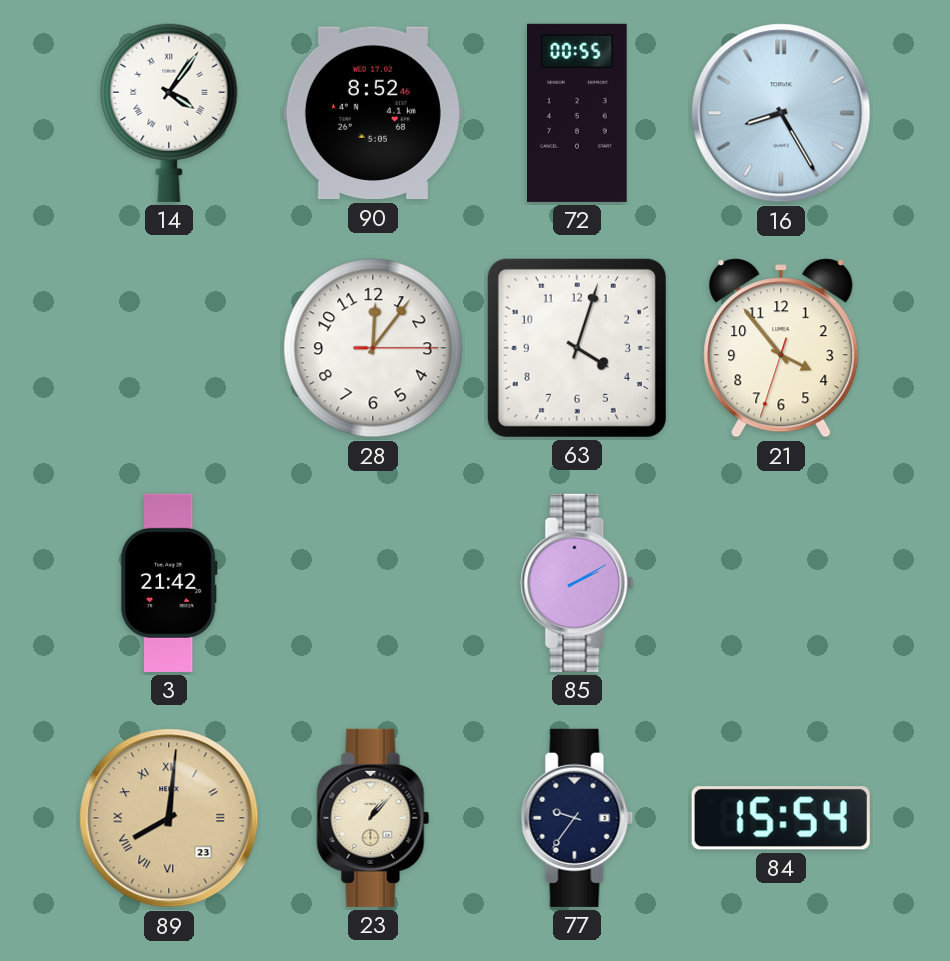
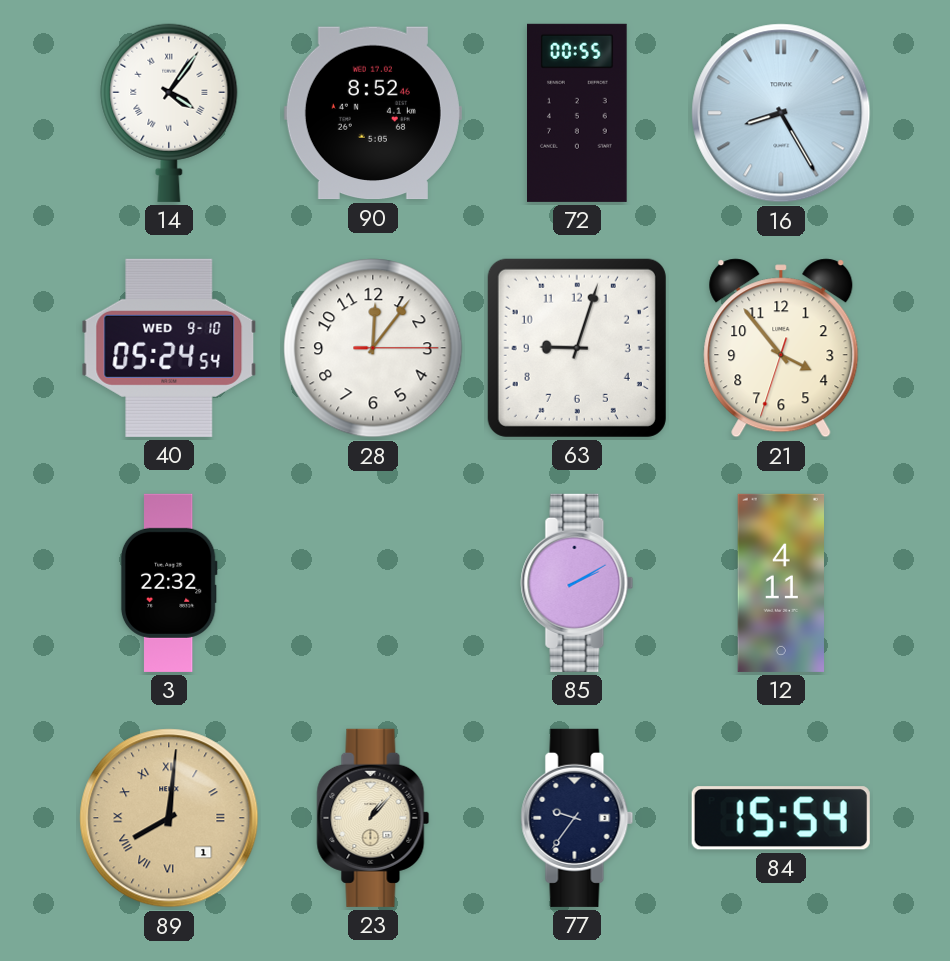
40: none -> 05:24
63: 4:03 -> 9:03
3: 21:42 -> 22:32
12: none -> 4:11
89 date: 23 -> 1
